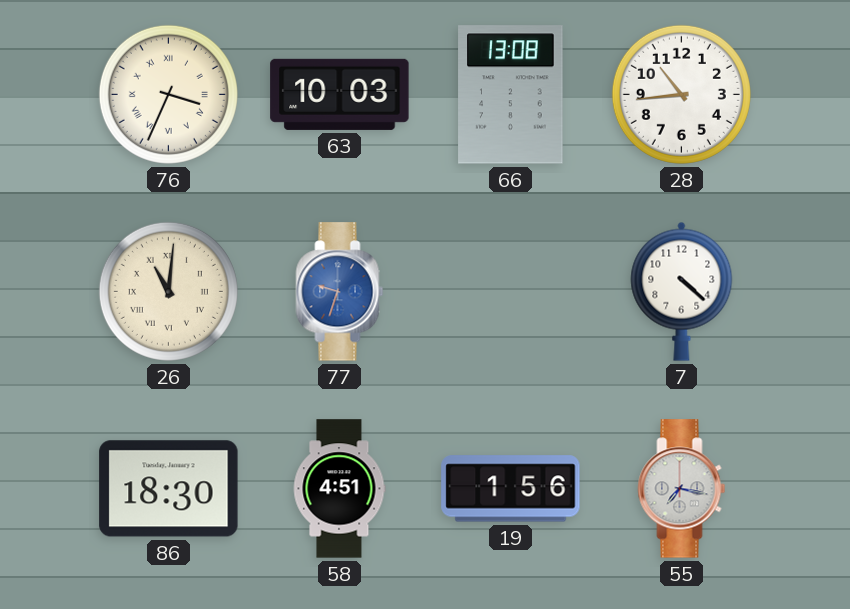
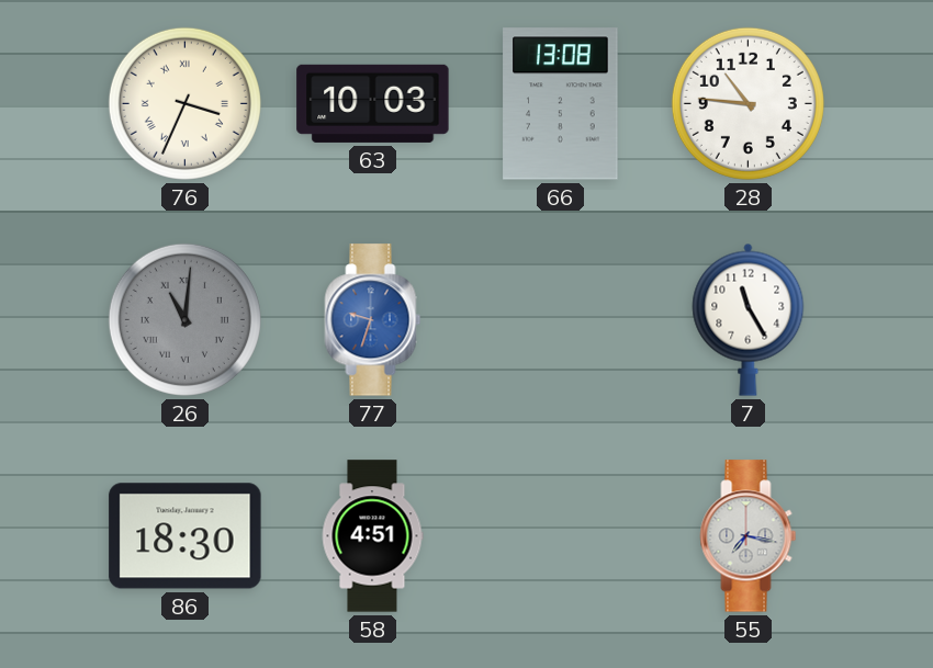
28: 10:44 -> 10:46
26 dial: cream -> grey
7: 4:22 -> 11:25
19: 1:56 -> none
